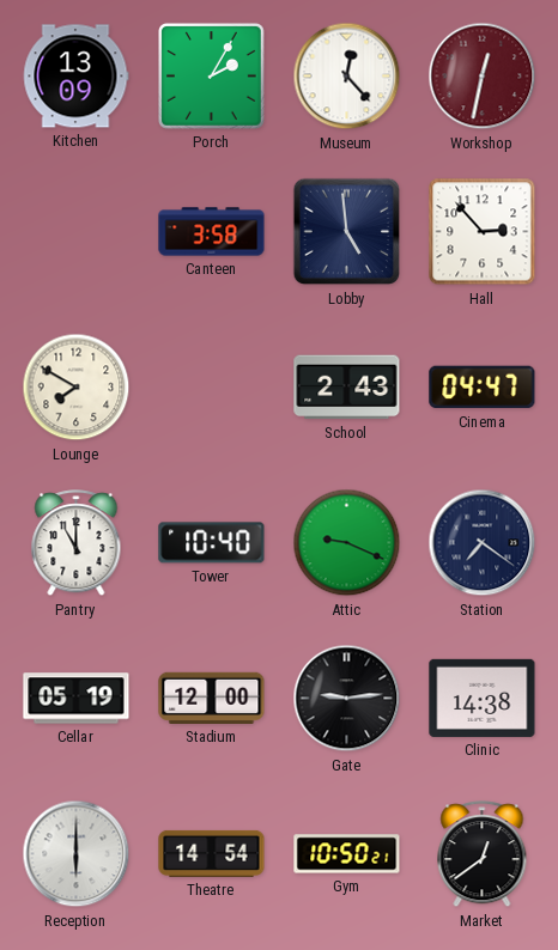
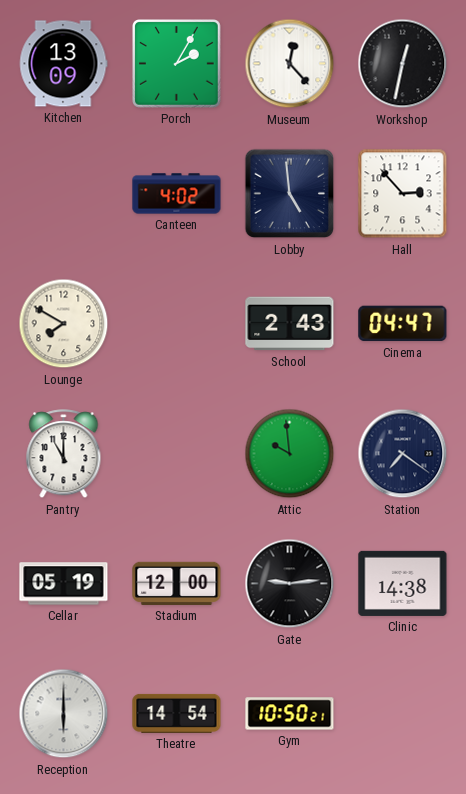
Workshop dial: burgundy -> black
Canteen: 3:58 -> 4:02
Tower: 10:40 -> none
Attic: 9:19 -> 9:59
Market: 12:39 -> none
